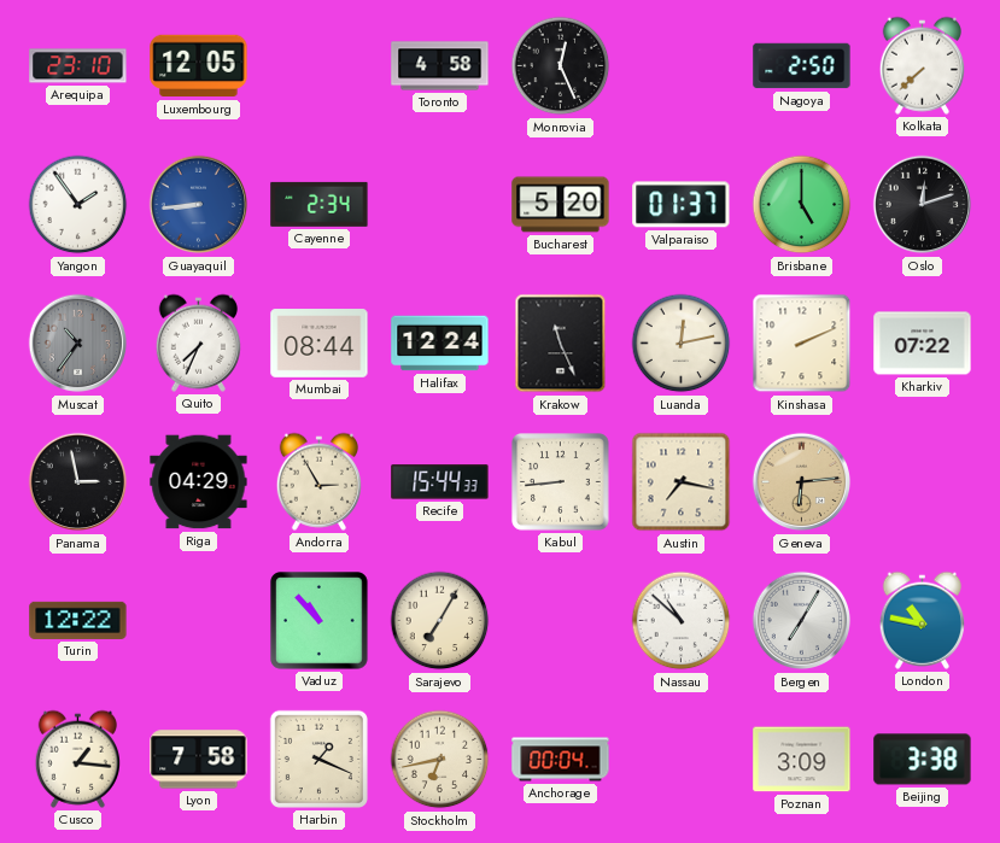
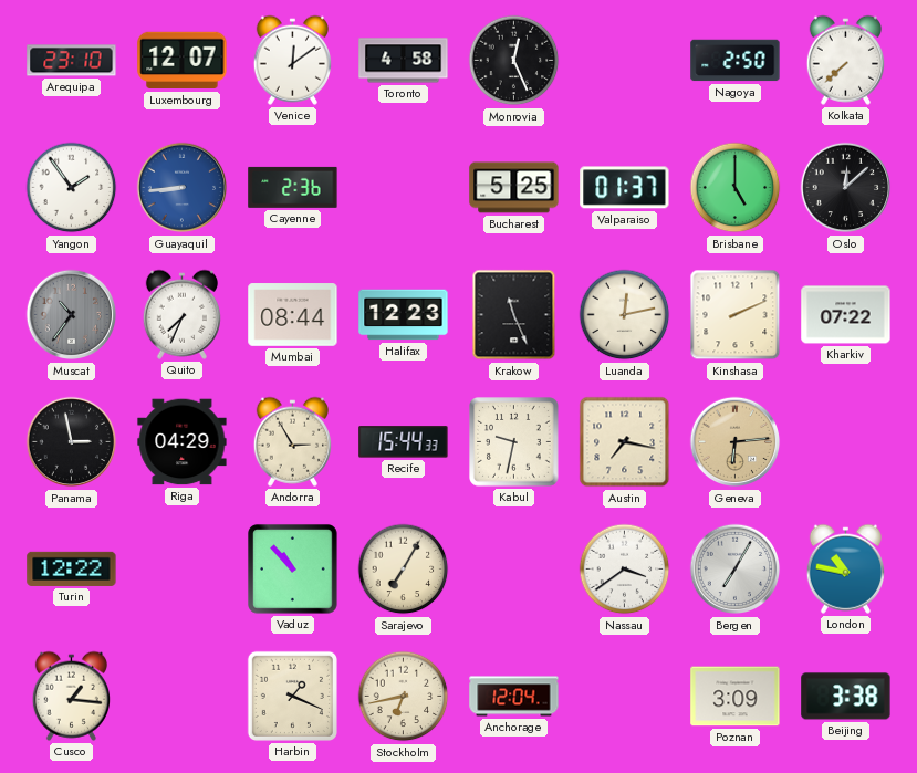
Luxembourg: 12:05 -> 12:07
Venice: none -> 12:09
Cayenne: 2:34 -> 2:36
Bucharest: 5:20 -> 5:25
Oslo: 12:12 -> 12:08
Halifax: 12:24 -> 12:23
Kabul: 8:44 -> 9:32
Nassau: 10:52 -> 3:39
Lyon: 7:58 -> none
Anchorage: 00:04 -> 12:04
